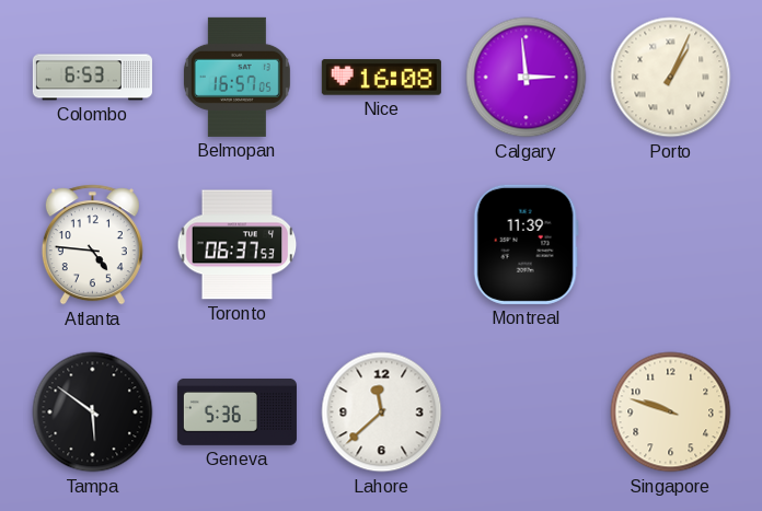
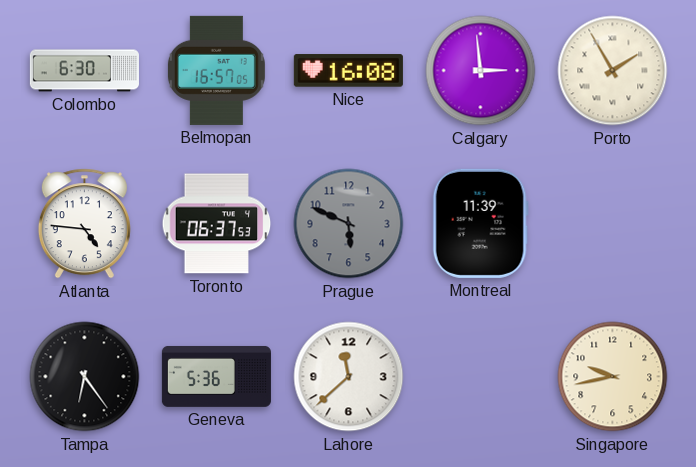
Colombo: 6:53 -> 6:30
Porto: 1:04 -> 1:55
Prague: none -> 5:49
Tampa: 5:51 -> 6:24
Singapore: 9:48 -> 9:43
